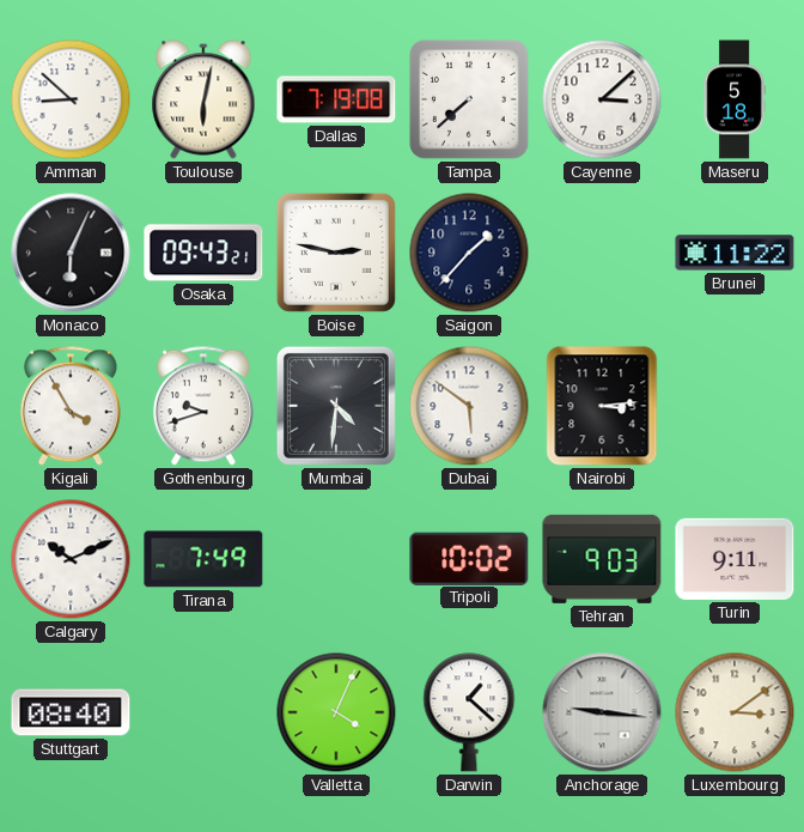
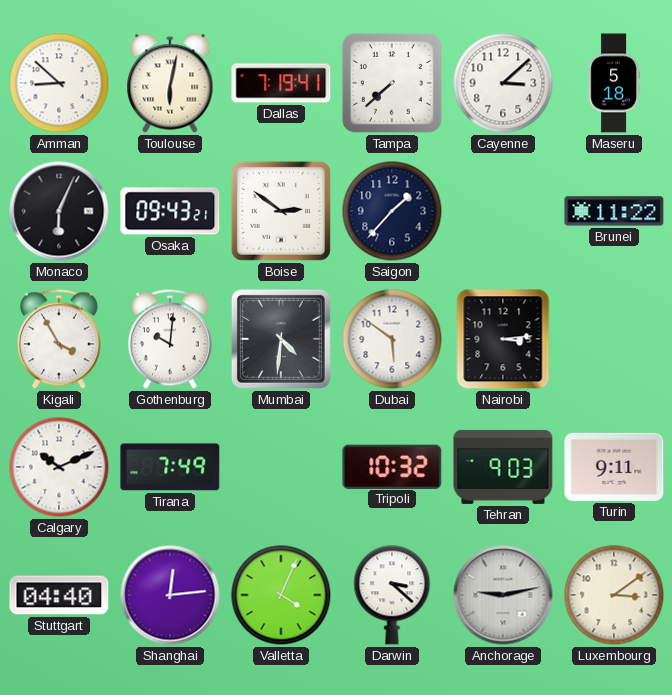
Dallas: 7:19:08 -> 7:19:41
Boise: 2:47 -> 2:51
Gothenburg: 9:42 -> 10:01
Tripoli: 10:02 -> 10:32
Stuttgart: 08:40 -> 04:40
Shanghai: none -> 12:14
Darwin: 1:22 -> 3:22
Anchorage: 9:16 -> 9:13
